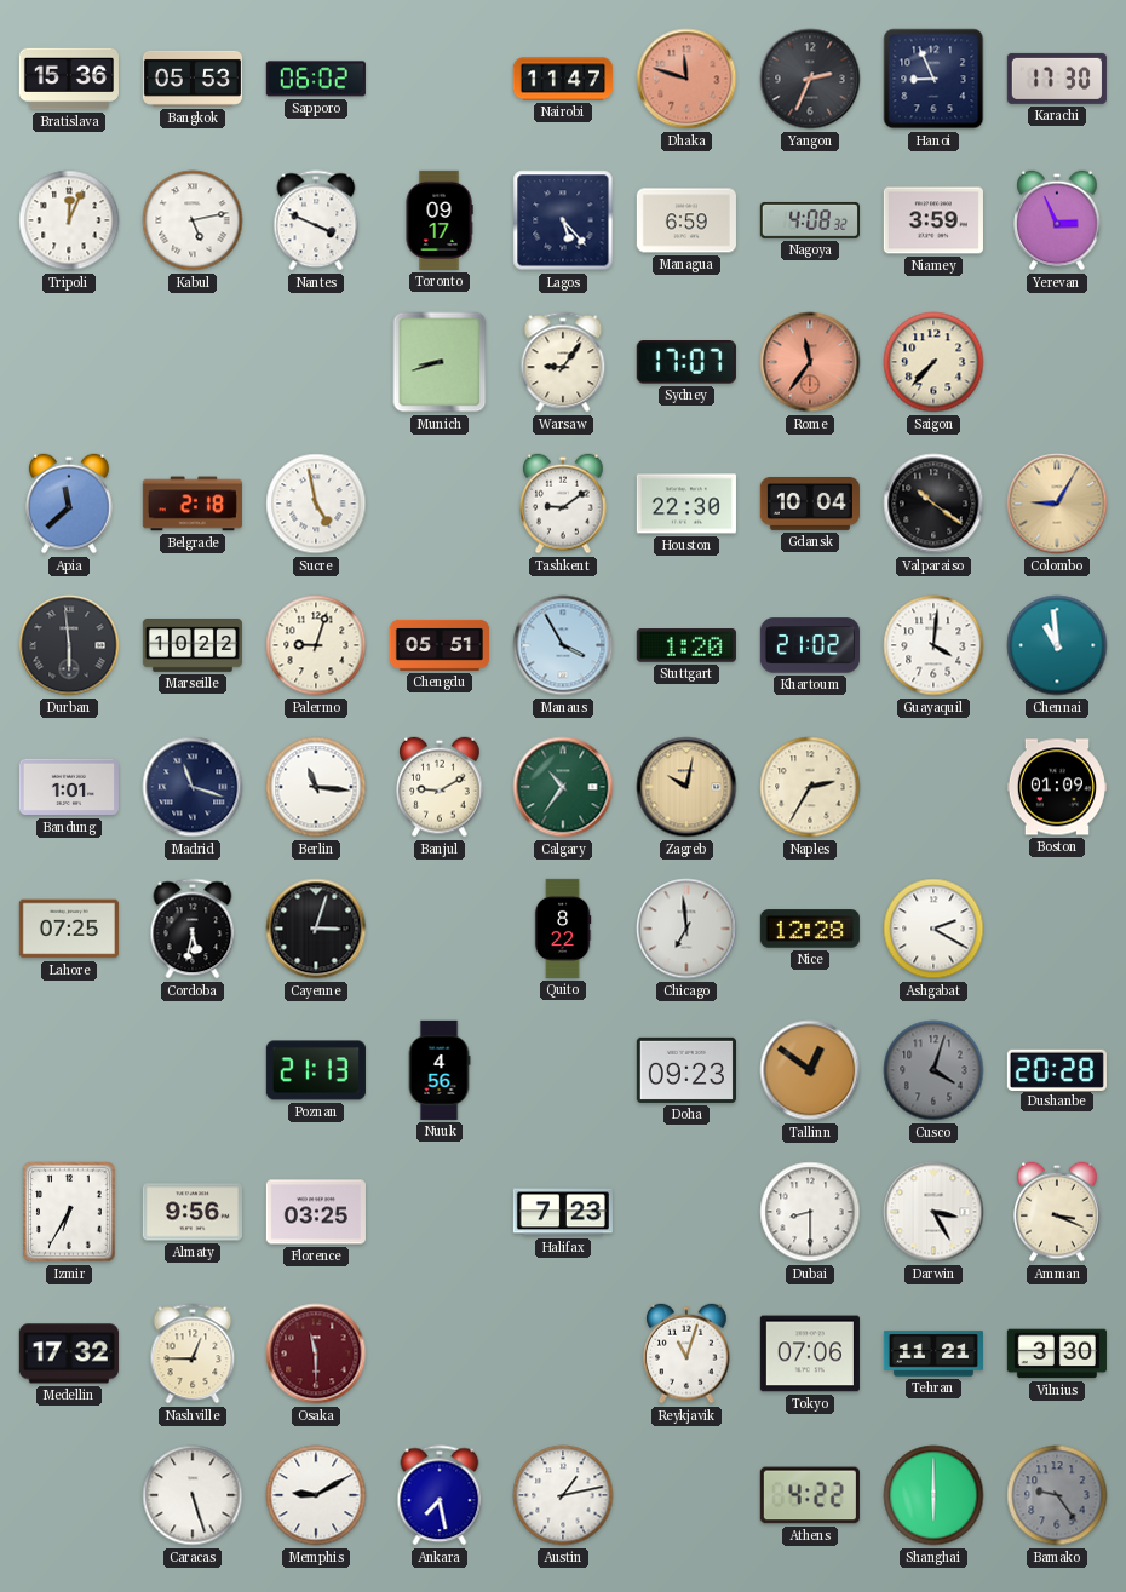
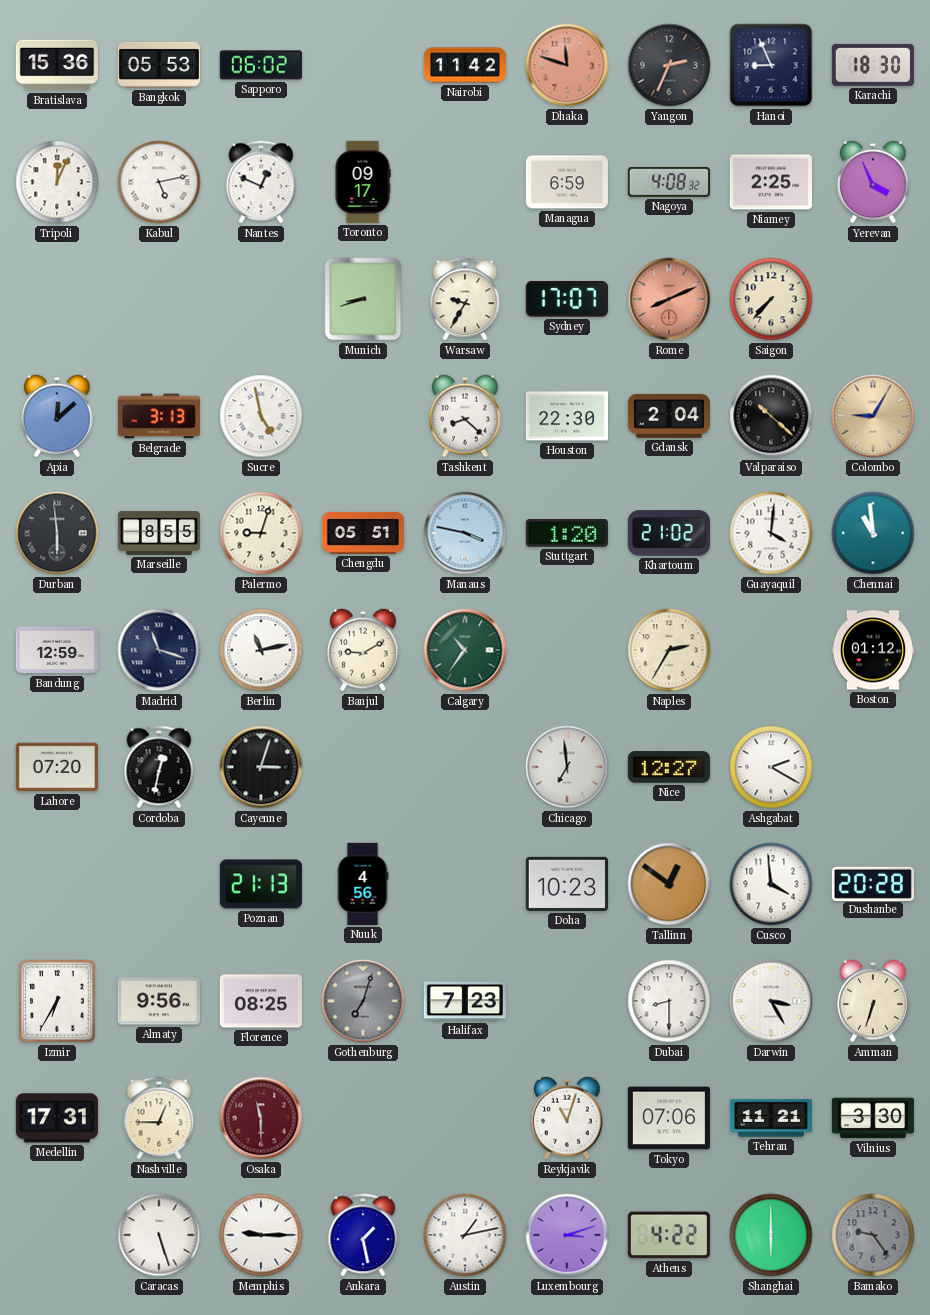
Nairobi: 11:47 -> 11:42
Karachi: 17:30 -> 18:30
Nantes: 3:49 -> 12:49
Lagos: 5:23 -> none
Niamey: 3:59 -> 2:25
Yerevan: 2:56 -> 3:56
Warsaw: 9:06 -> 9:35
Rome: 11:36 -> 8:11
Apia: 11:38 -> 12:08
Belgrade: 2:18 -> 3:13
Tashkent: 9:09 -> 8:22
Gdansk: 10:04 -> 2:04
Valparaiso: 10:21 -> 10:22
Marseille: 10:22 -> 8:55
Manaus: 3:55 -> 3:47
Bandung: 1:01 -> 12:59
Berlin: 11:16 -> 11:13
Zagreb: 10:02 -> none
Boston: 01:09 -> 01:12
Lahore: 07:25 -> 07:20
Cordoba: 5:32 -> 12:32
Quito: 8:22 -> none
Nice: 12:28 -> 12:27
Doha: 09:23 -> 10:23
Cusco: 4:03 -> 3:59
Cusco dial: grey -> white
Florence: 03:25 -> 08:25
Gothenburg: none -> 7:03
Amman: 3:19 -> 6:33
Medellin: 17:32 -> 17:31
Memphis: 9:10 -> 9:15
Ankara: 7:28 -> 1:28
Luxembourg: none -> 3:12
